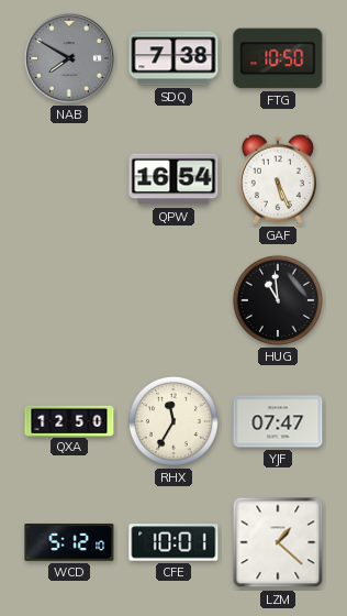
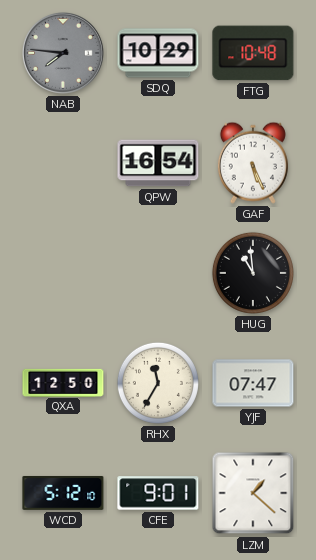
NAB: 7:50 -> 7:46
SDQ: 7:38 -> 10:29
FTG: 10:50 -> 10:48
CFE: 10:01 -> 9:01
